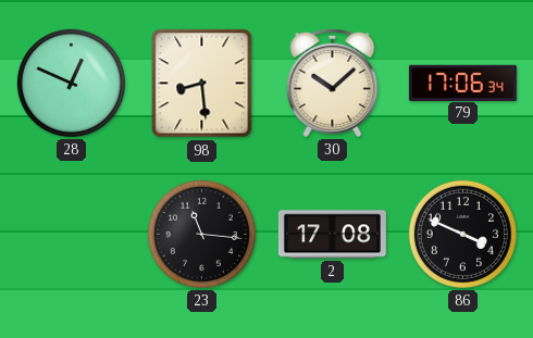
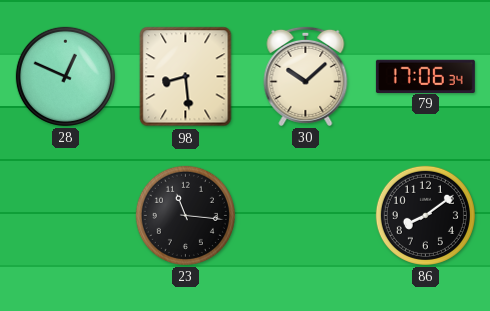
2: 17:08 -> none
86: 3:49 -> 8:09
